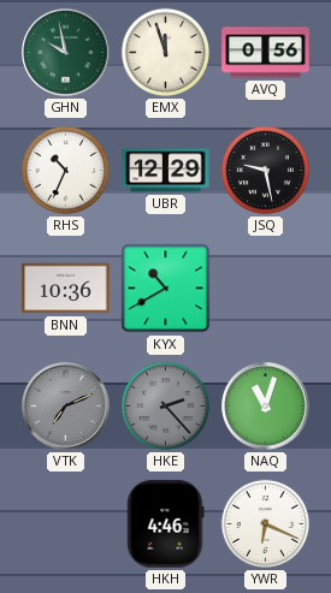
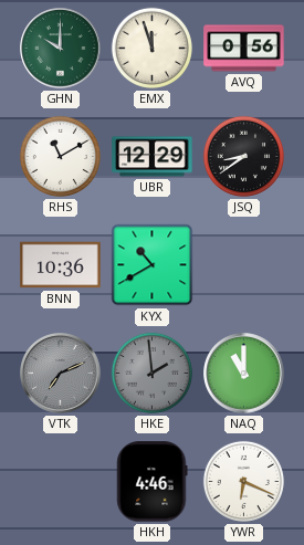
GHN: 9:58 -> 10:00
RHS: 10:34 -> 11:10
JSQ: 9:28 -> 8:39
HKE: 2:23 -> 1:59
NAQ: 11:03 -> 11:00
